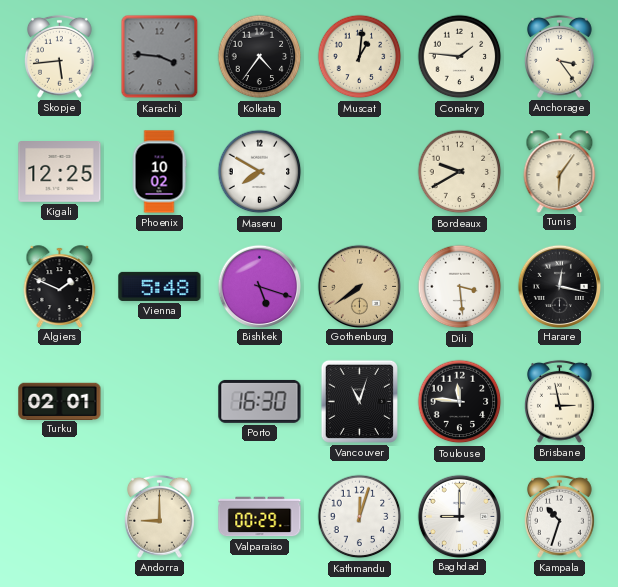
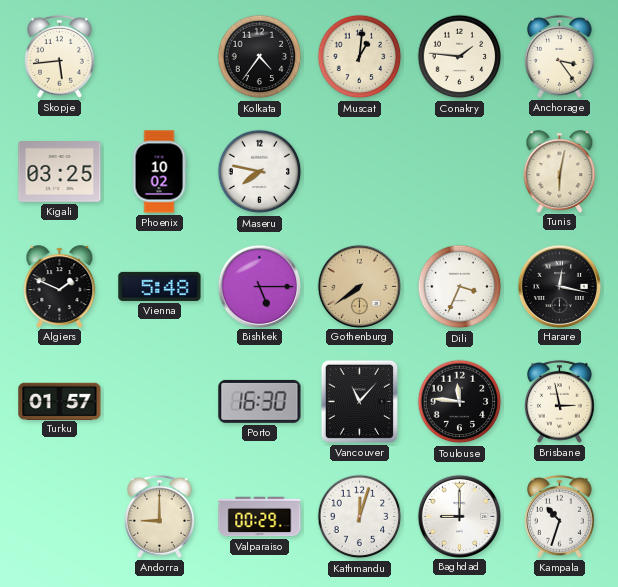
Karachi: 3:46 -> none
Kigali: 12:25 -> 03:25
Maseru: 7:50 -> 7:47
Bordeaux: 9:40 -> none
Tunis: 6:06 -> 6:02
Bishkek: 5:18 -> 5:15
Dili: 3:29 -> 3:34
Turku: 02:01 -> 01:57
Vancouver: 11:03 -> 11:07
